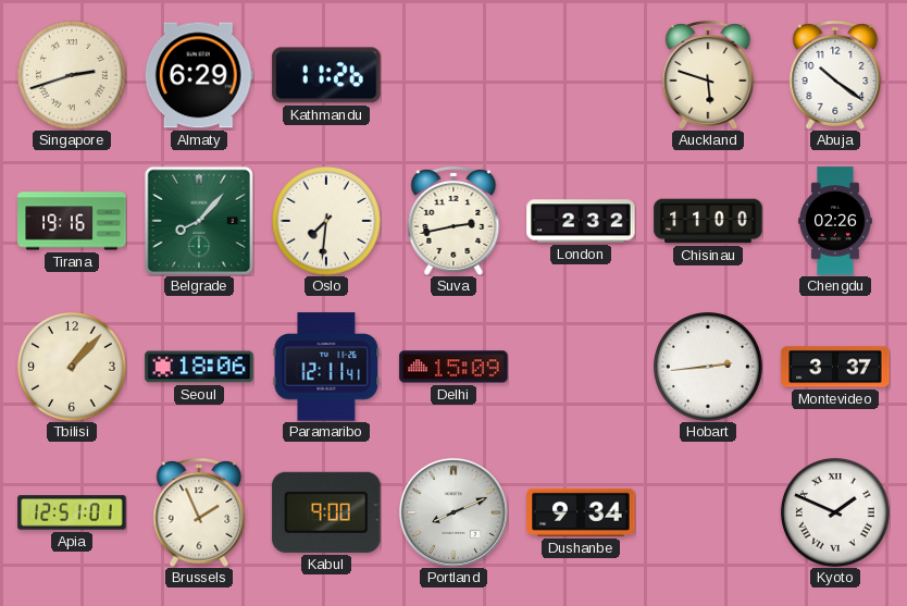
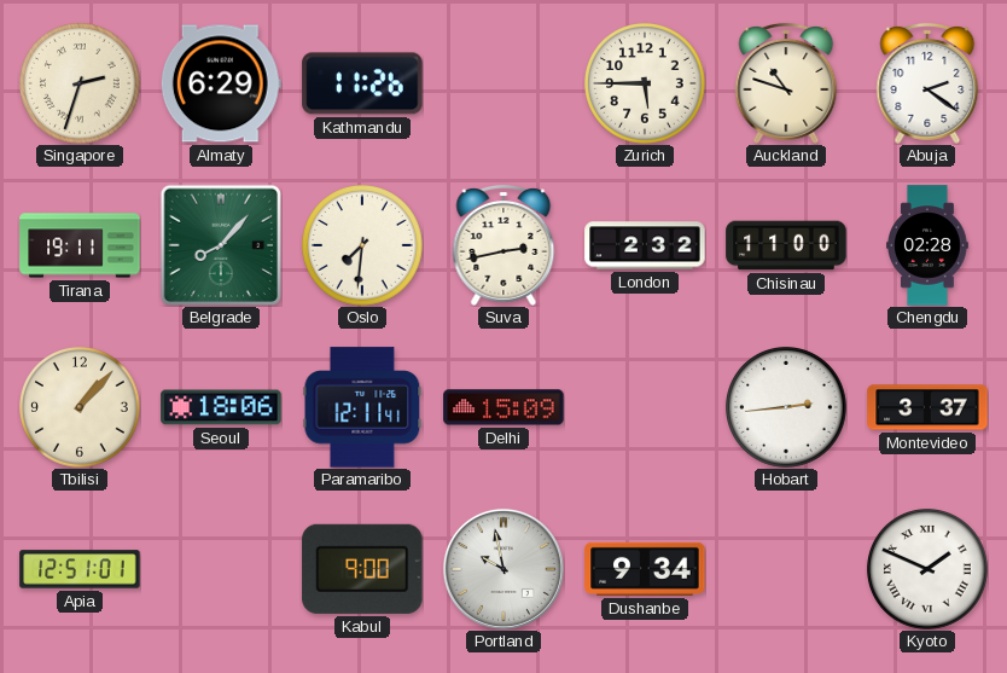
Singapore: 2:42 -> 2:33
Zurich: none -> 5:45
Auckland: 5:48 -> 10:48
Abuja: 10:21 -> 2:21
Tirana: 19:16 -> 19:11
Chengdu: 02:26 -> 02:28
Brussels: 1:56 -> none
Portland: 8:11 -> 9:58
